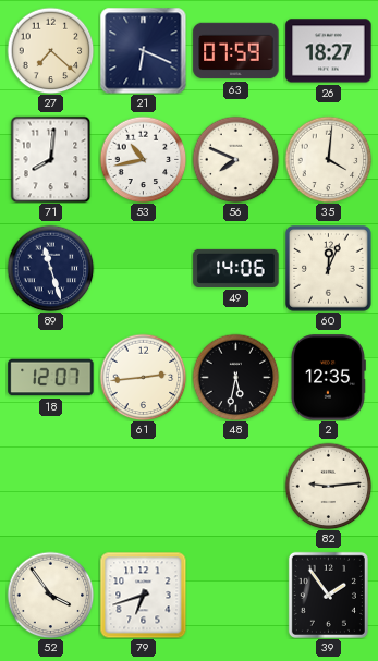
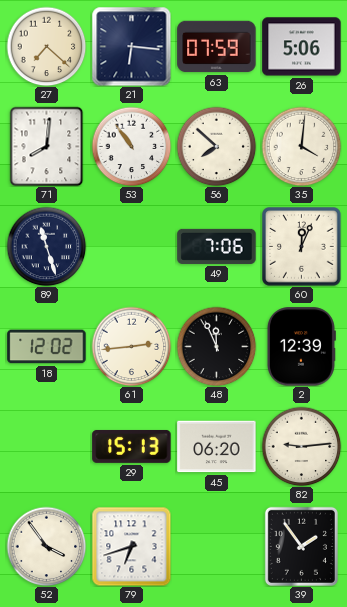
21: 6:19 -> 6:16
26: 18:27 -> 5:06
53: 10:43 -> 10:54
56: 7:49 -> 7:52
49: 14:06 -> 7:06
18: 12:07 -> 12:02
48: 5:32 -> 11:56
2: 12:35 -> 12:39
29: none -> 15:13
45: none -> 06:20
